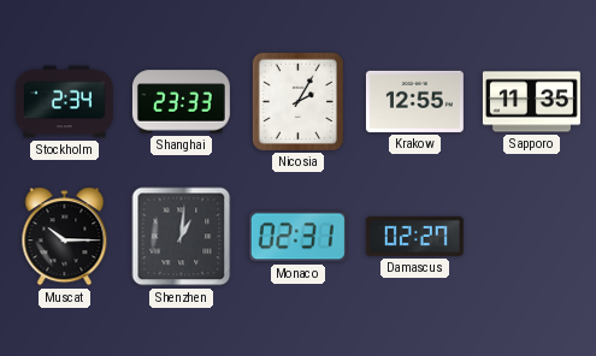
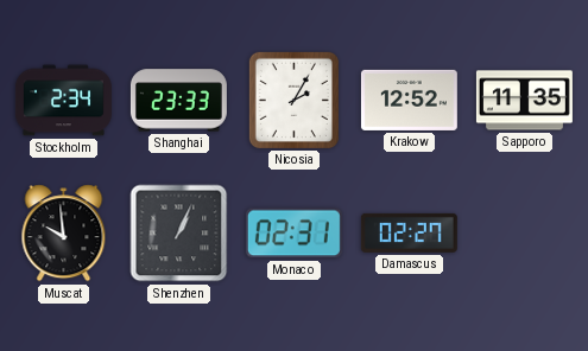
Krakow: 12:55 -> 12:52
Muscat: 10:15 -> 9:59
Shenzhen: 1:01 -> 1:04
